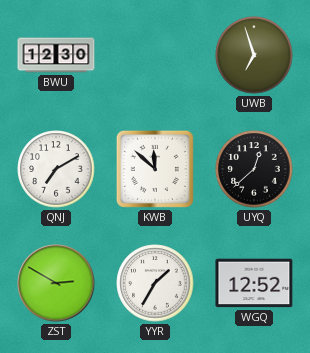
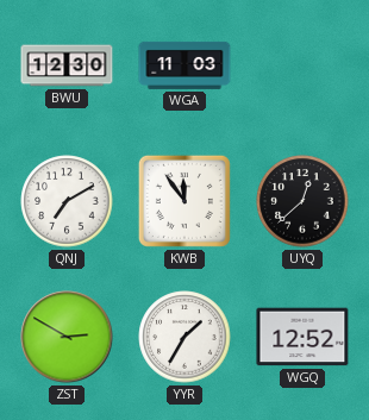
WGA: none -> 11:03
UWB: 6:57 -> none
KWB: 11:52 -> 11:54
